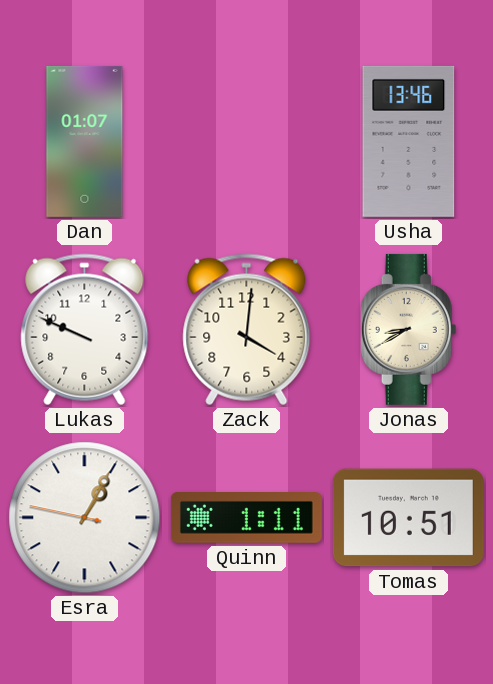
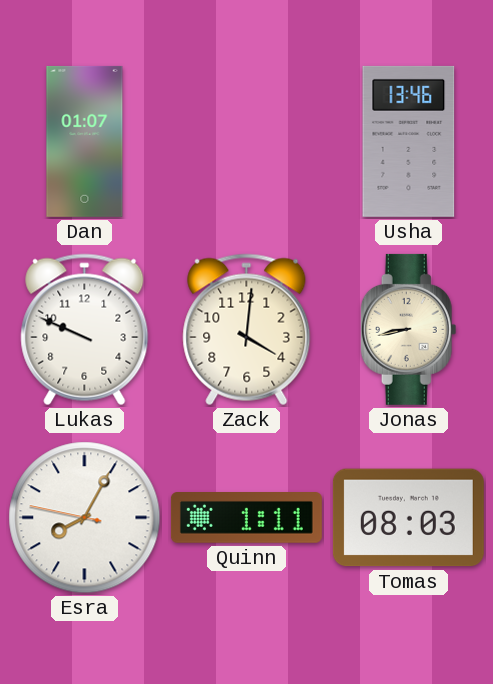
Jonas: 8:40 -> 8:43
Esra: 1:04 -> 8:04
Tomas: 10:51 -> 08:03
